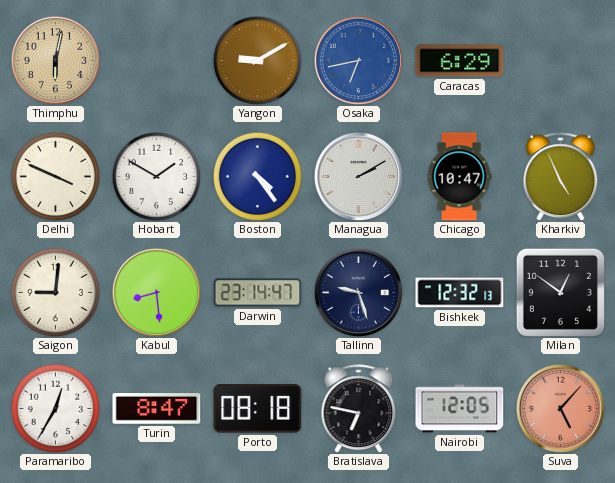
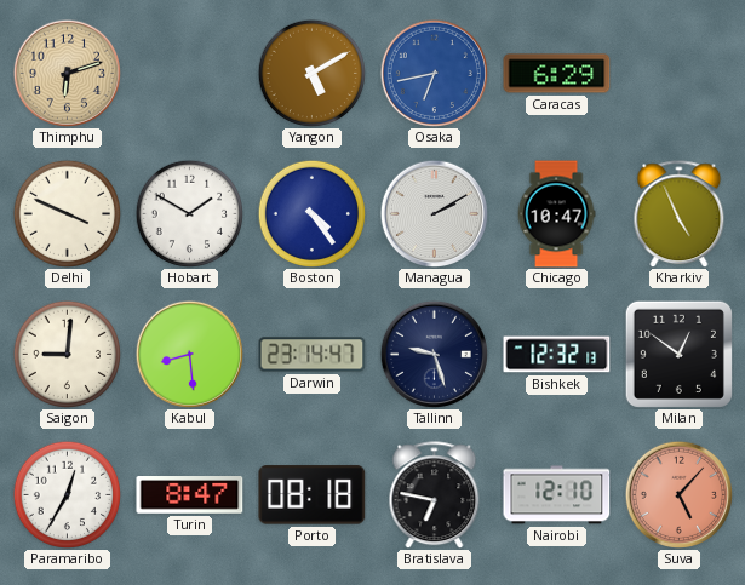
Thimphu: 6:02 -> 6:12
Yangon: 9:10 -> 5:10
Nairobi: 12:05 -> 12:10
